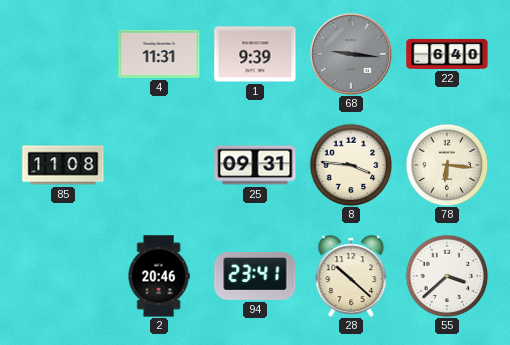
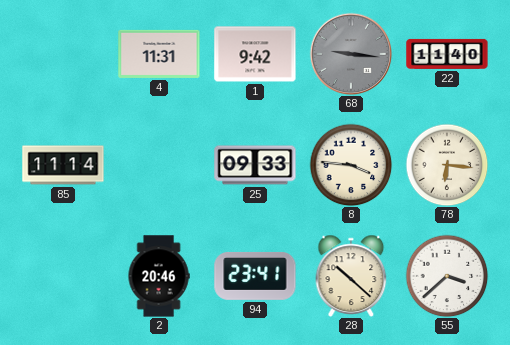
1: 9:39 -> 9:42
22: 6:40 -> 11:40
85: 11:08 -> 11:14
25: 09:31 -> 09:33
